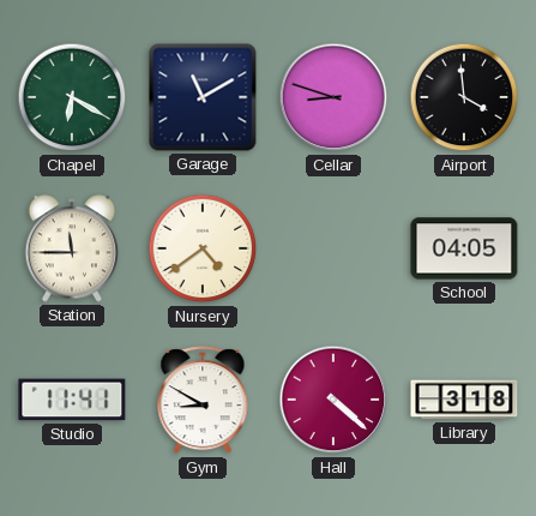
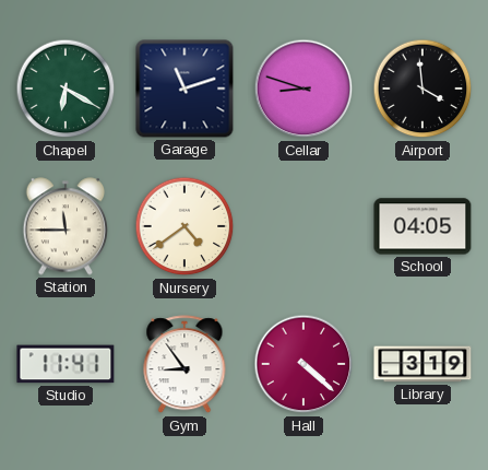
Garage: 11:10 -> 11:12
Gym: 8:50 -> 8:54
Library: 3:18 -> 3:19
